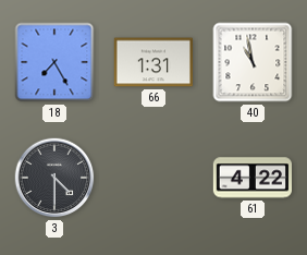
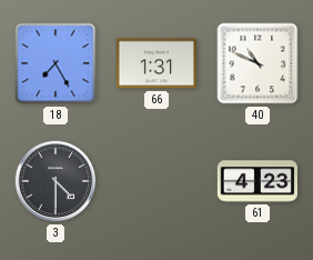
40: 10:58 -> 10:49
61: 4:22 -> 4:23
